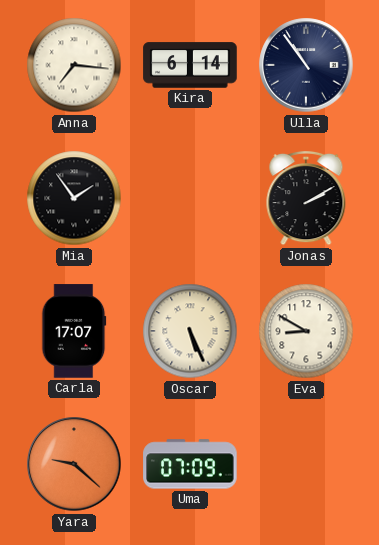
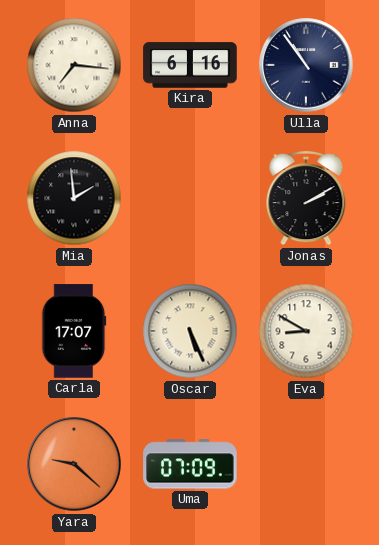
Kira: 6:14 -> 6:16
Mia: 1:54 -> 1:59
